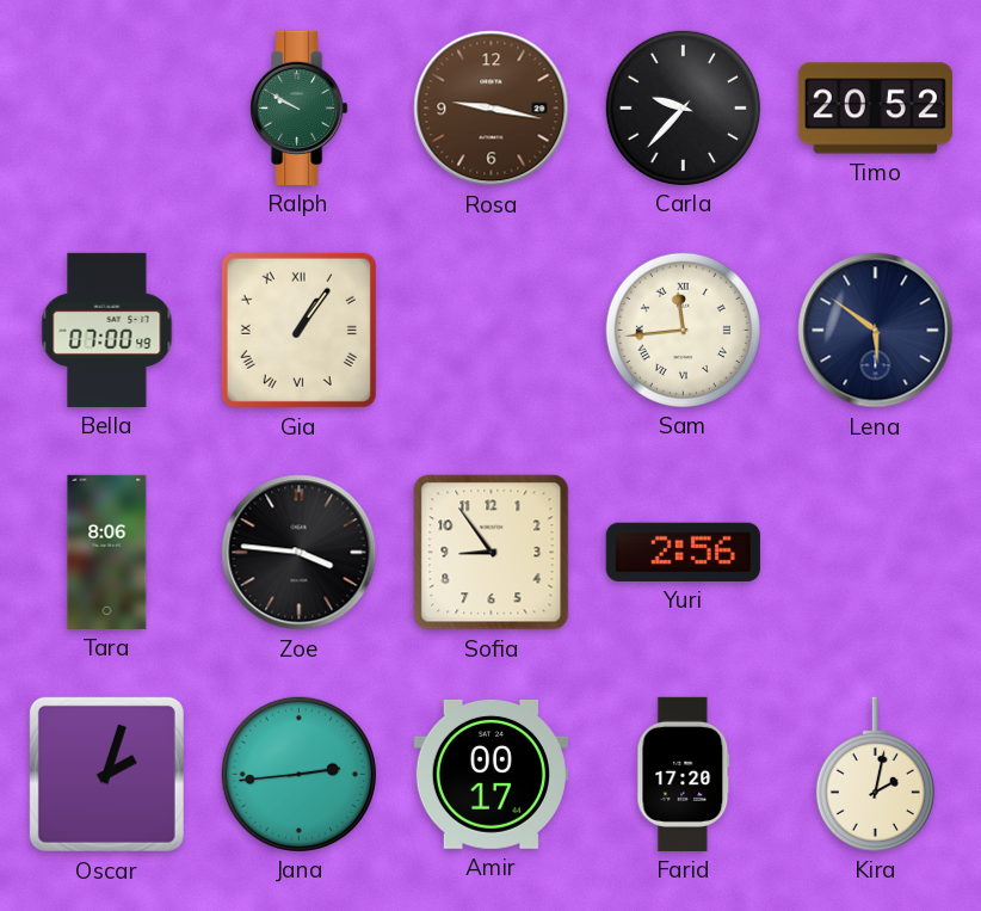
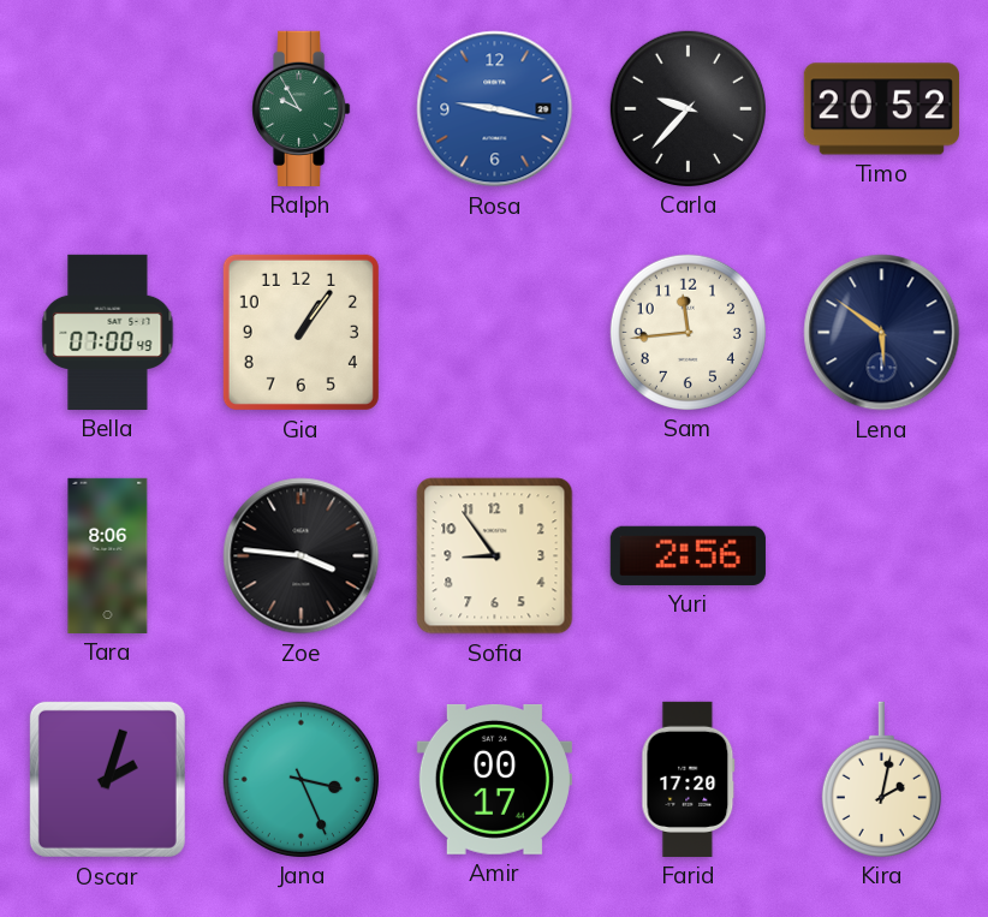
Ralph: 9:50 -> 9:55
Rosa dial: brown -> blue
Gia numerals: Roman -> Arabic
Sam numerals: Roman -> Arabic
Jana: 2:44 -> 3:26
